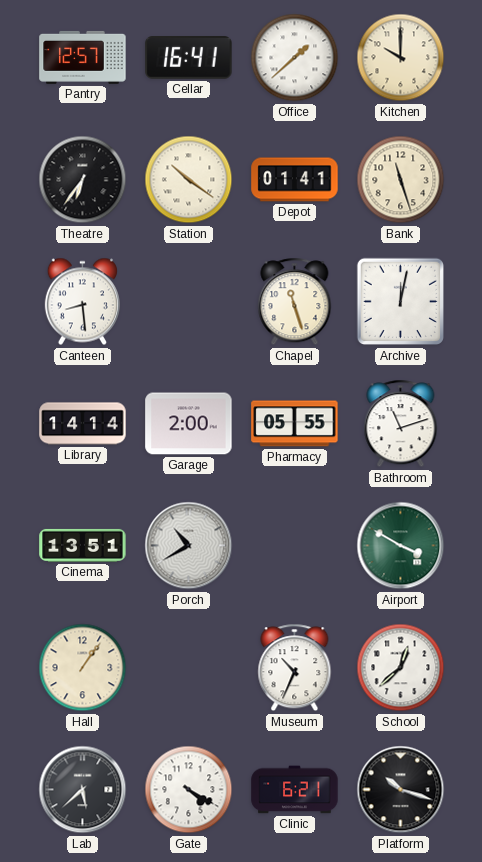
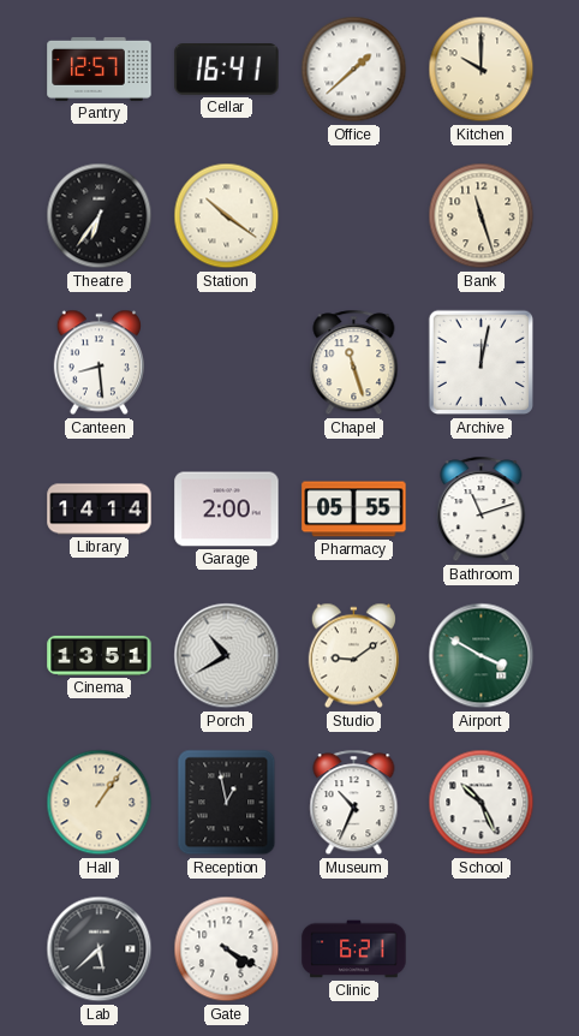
Depot: 01:41 -> none
Studio: none -> 9:09
Reception: none -> 12:58
School: 12:38 -> 10:26
Platform: 10:18 -> none
